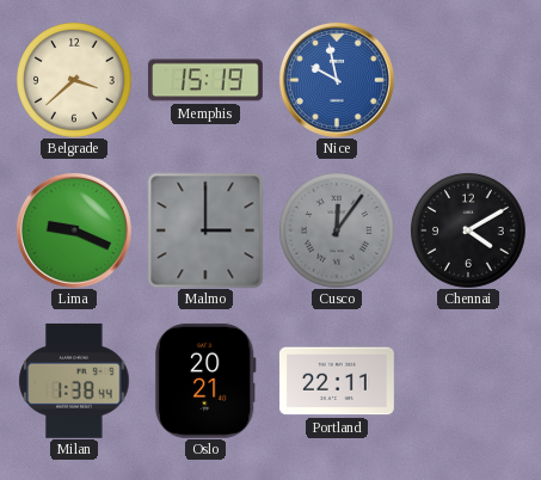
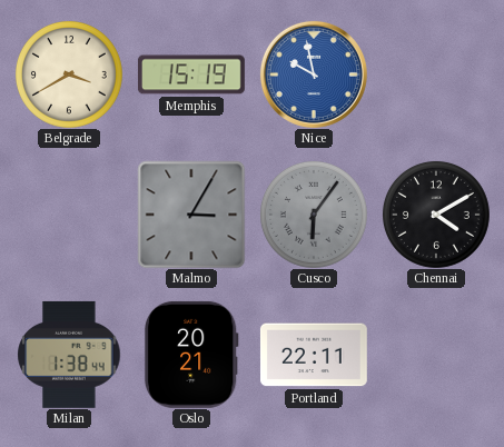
Belgrade: 3:38 -> 3:40
Lima: 9:19 -> none
Malmo: 3:00 -> 3:05
Cusco: 12:06 -> 6:06
